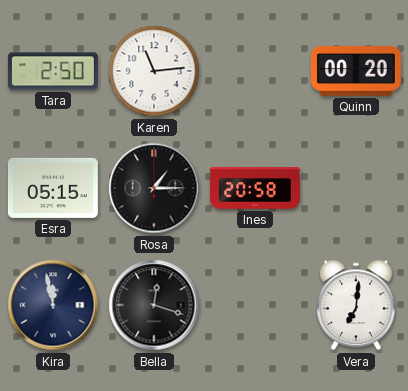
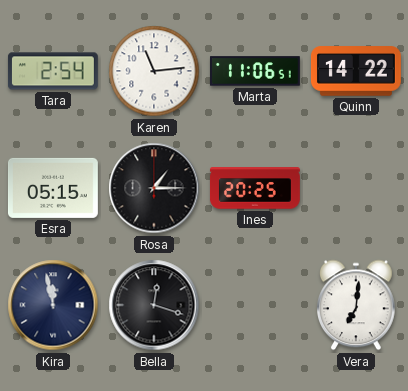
Tara: 2:50 -> 2:54
Marta: none -> 11:06
Quinn: 00:20 -> 14:22
Ines: 20:58 -> 20:25
